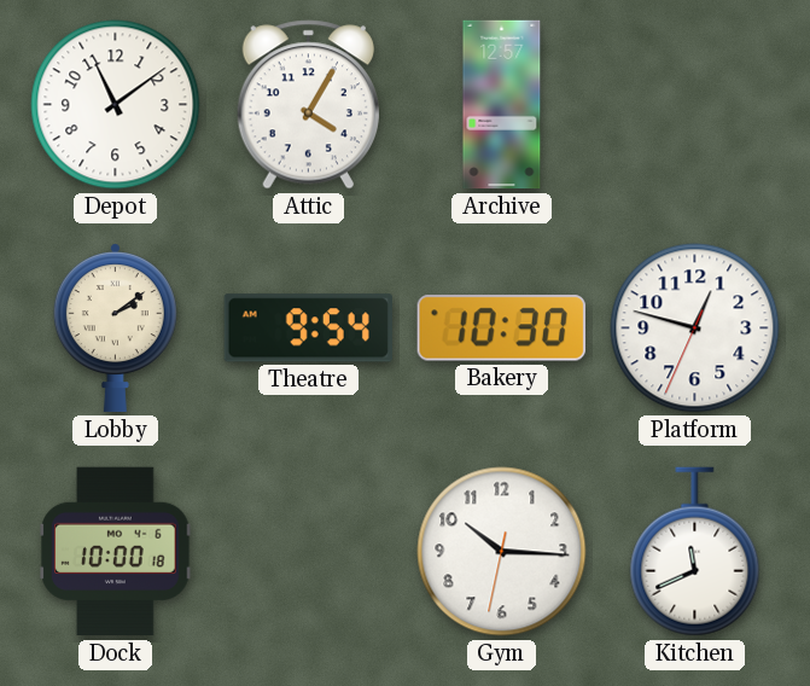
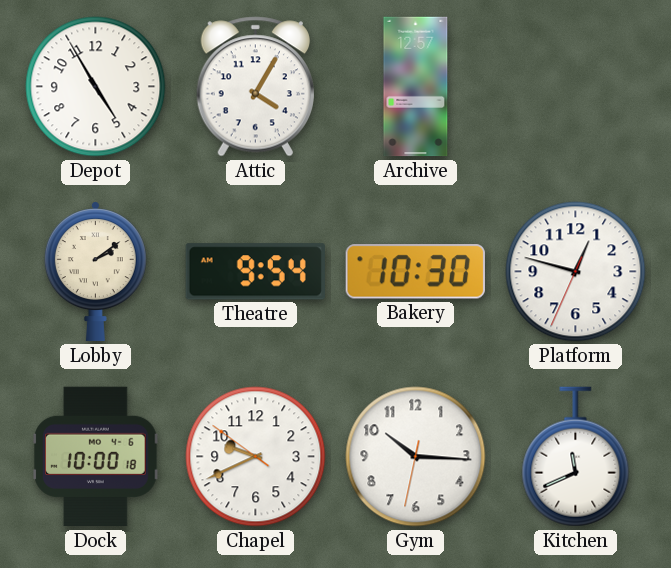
Depot: 11:09 -> 4:55
Chapel: none -> 9:40
